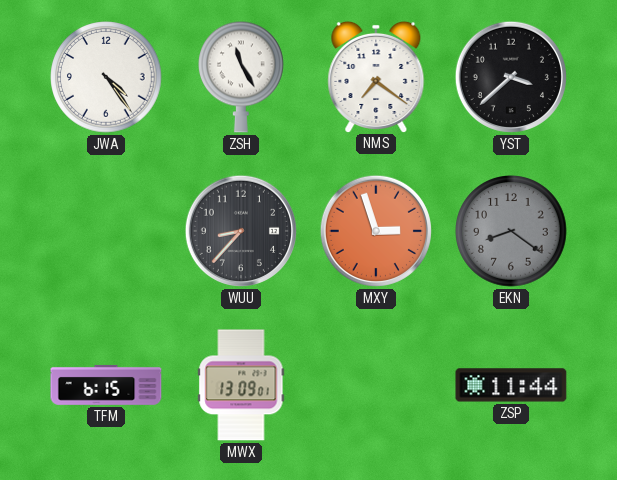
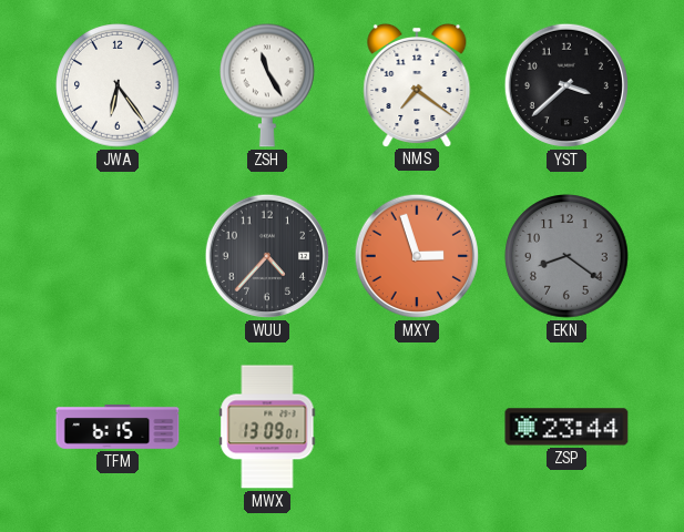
JWA: 4:24 -> 6:24
WUU: 8:37 -> 4:37
ZSP: 11:44 -> 23:44
